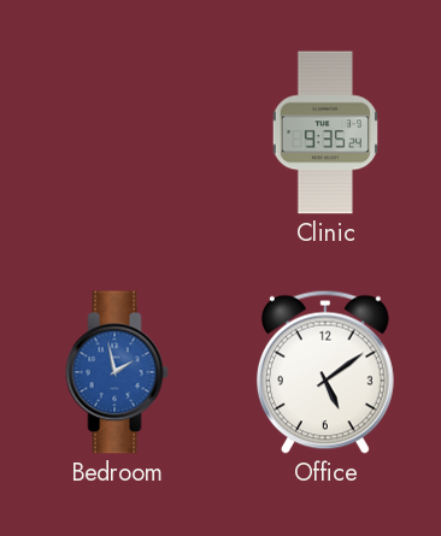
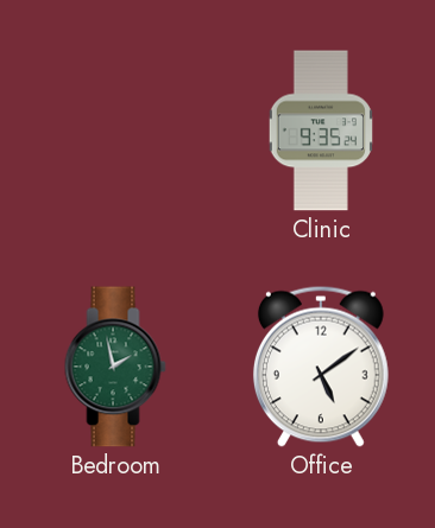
Bedroom dial: blue -> green
